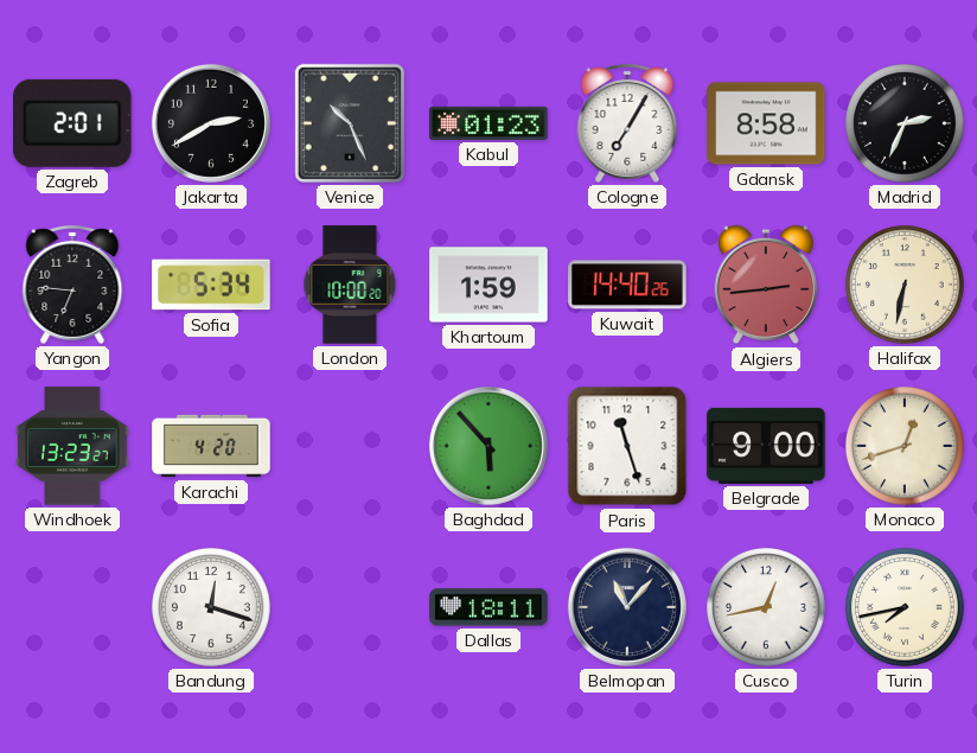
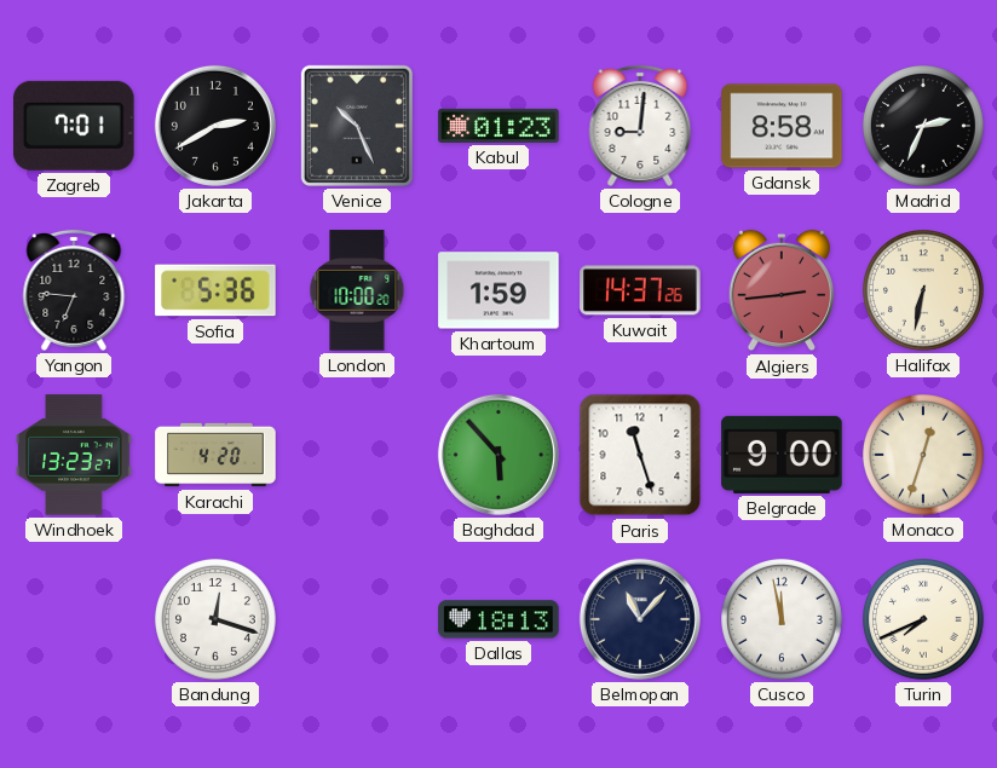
Zagreb: 2:01 -> 7:01
Cologne: 7:05 -> 9:01
Sofia: 5:34 -> 5:36
Kuwait: 14:40 -> 14:37
Monaco: 12:42 -> 12:33
Dallas: 18:11 -> 18:13
Cusco: 12:43 -> 11:58
Turin: 7:43 -> 7:41
